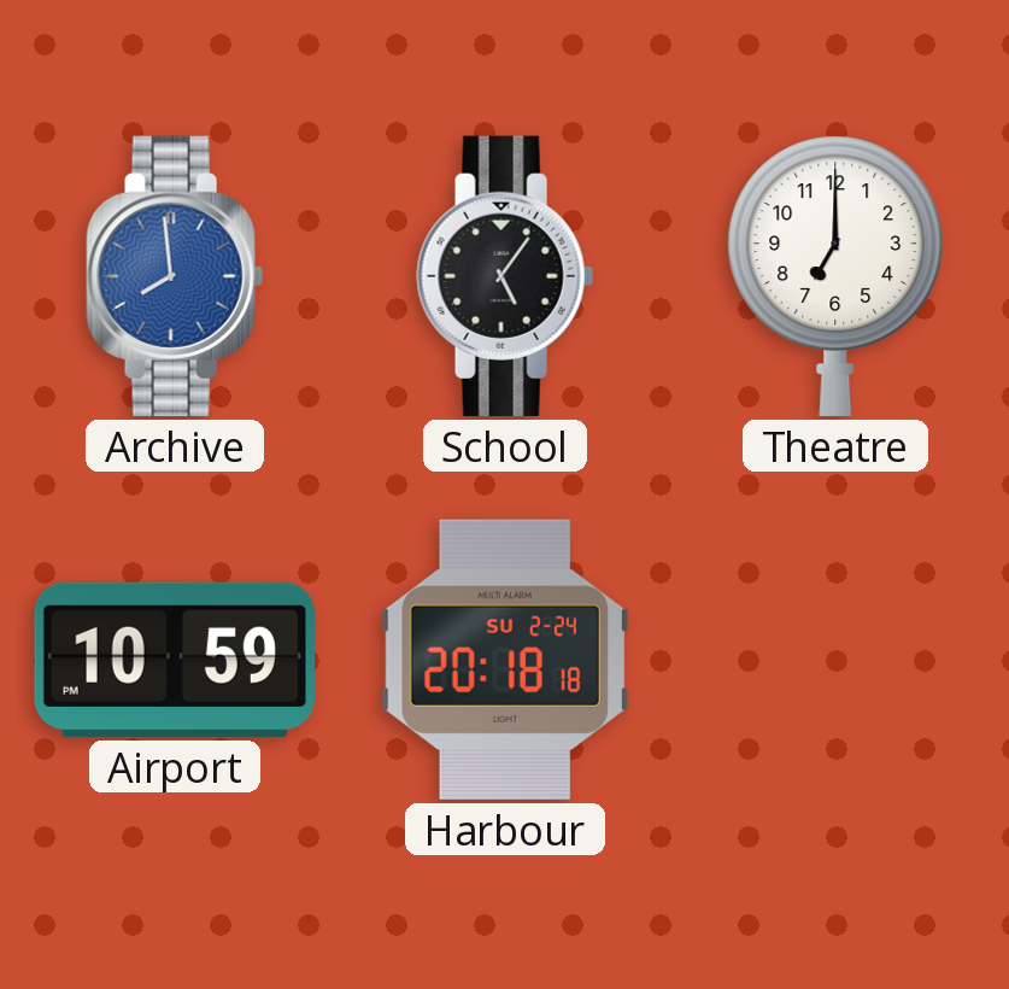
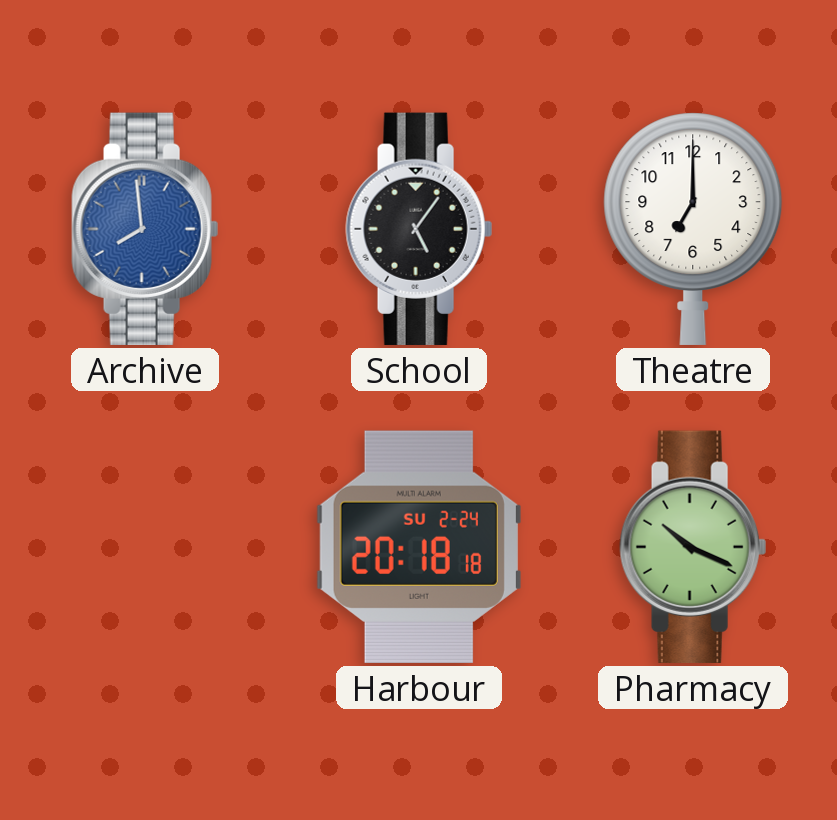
Airport: 10:59 -> none
Pharmacy: none -> 10:19
